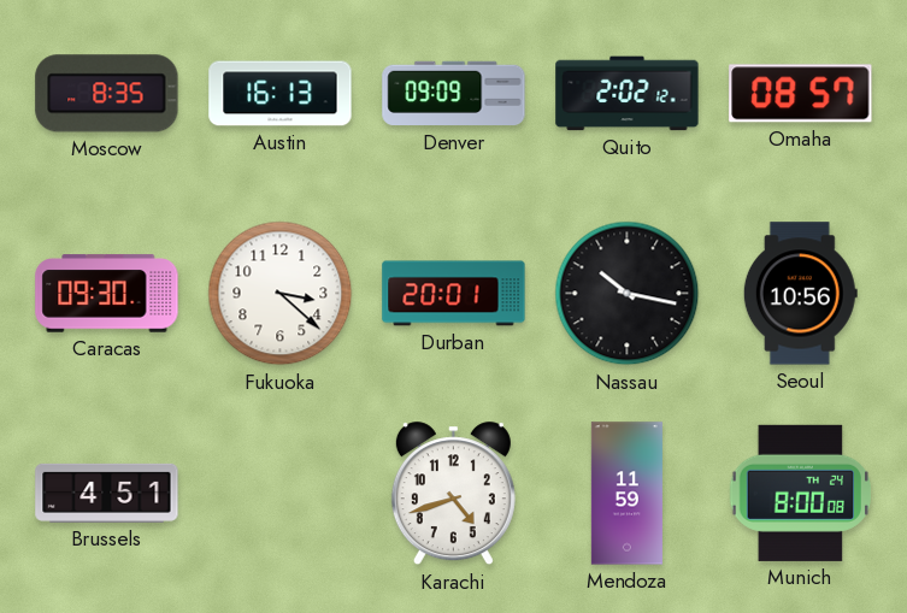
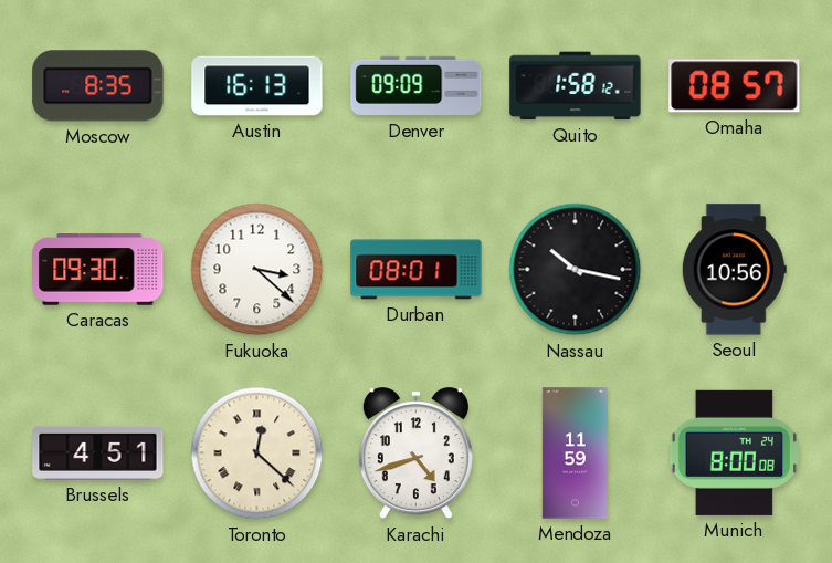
Quito: 2:02 -> 1:58
Durban: 20:01 -> 08:01
Toronto: none -> 12:22
